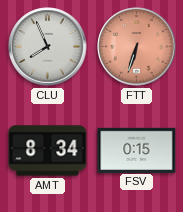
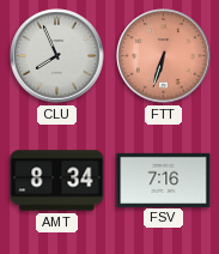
FSV: 0:15 -> 7:16
